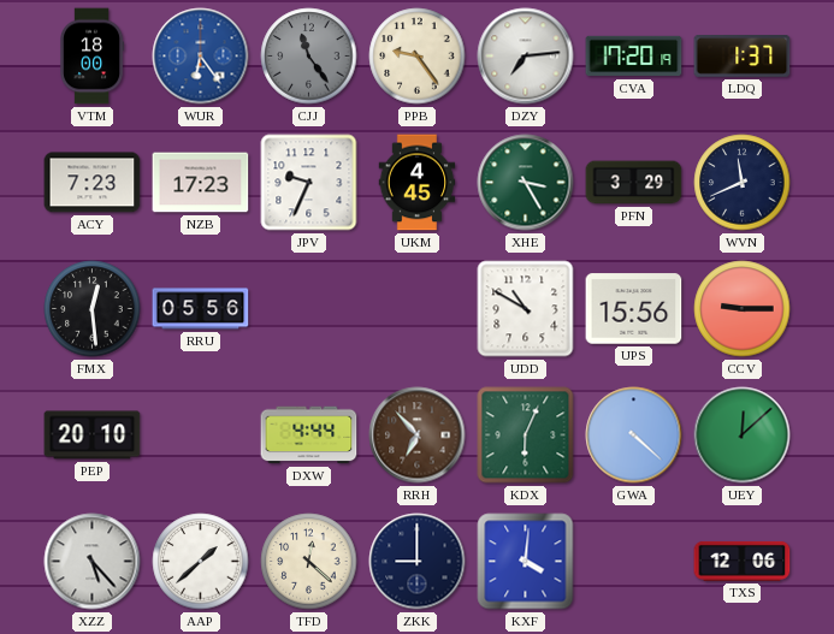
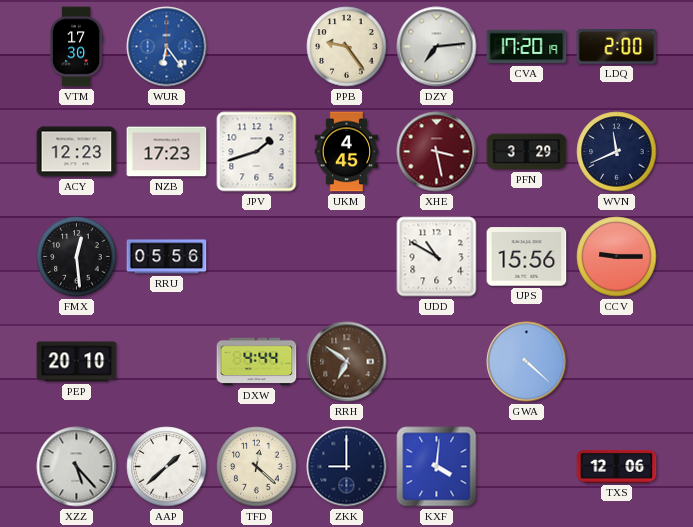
VTM: 18:00 -> 17:30
CJJ: 11:24 -> none
LDQ: 1:37 -> 2:00
ACY: 7:23 -> 12:23
JPV: 9:34 -> 1:42
XHE: 3:25 -> 3:28
XHE dial: green -> burgundy
RRH: 6:53 -> 6:51
KDX: 6:04 -> none
UEY: 12:08 -> none
